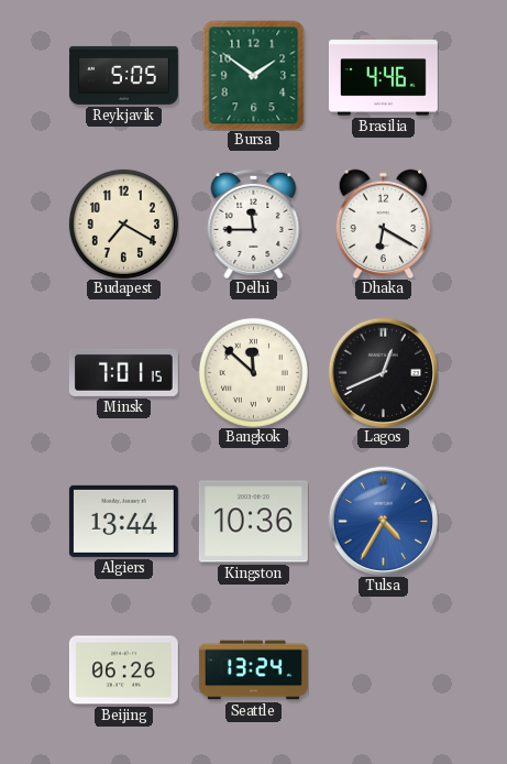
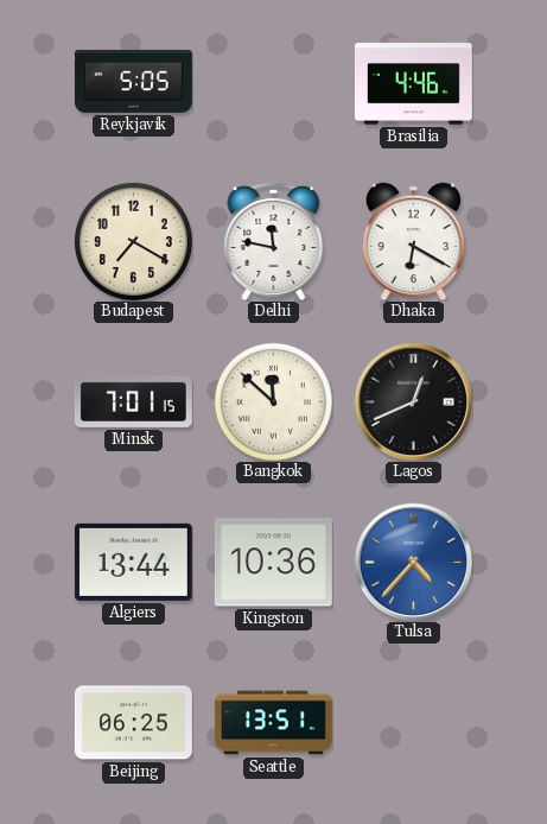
Bursa: 1:51 -> none
Delhi: 11:45 -> 11:47
Tulsa: 4:35 -> 4:37
Beijing: 06:26 -> 06:25
Seattle: 13:24 -> 13:51
